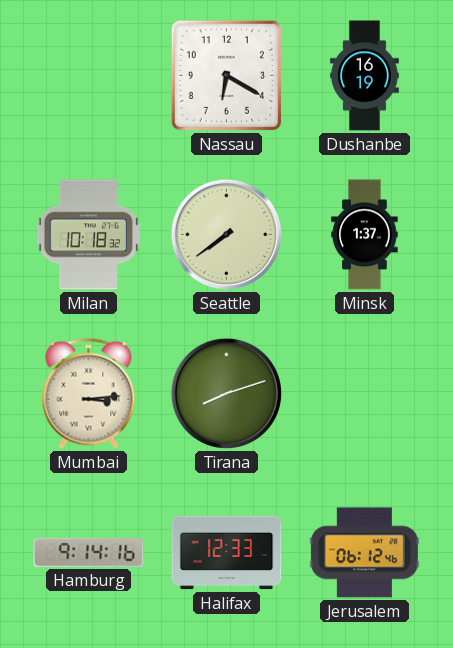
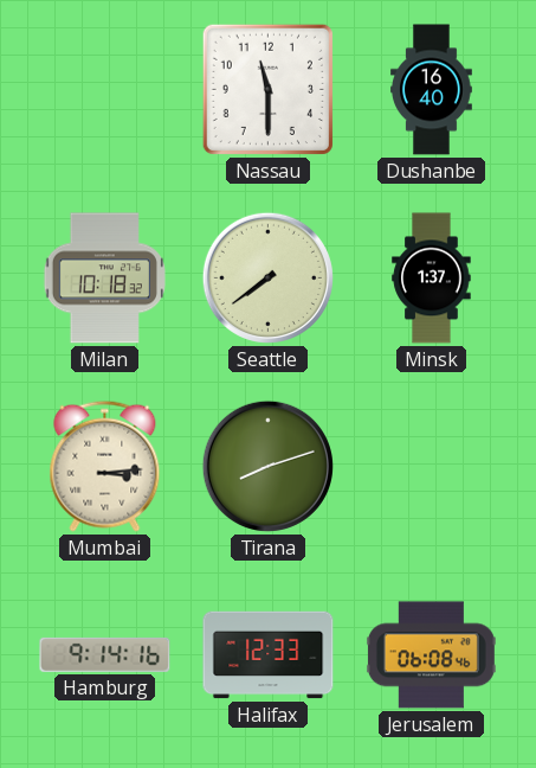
Nassau: 6:20 -> 11:30
Dushanbe: 16:19 -> 16:40
Jerusalem: 06:12 -> 06:08
